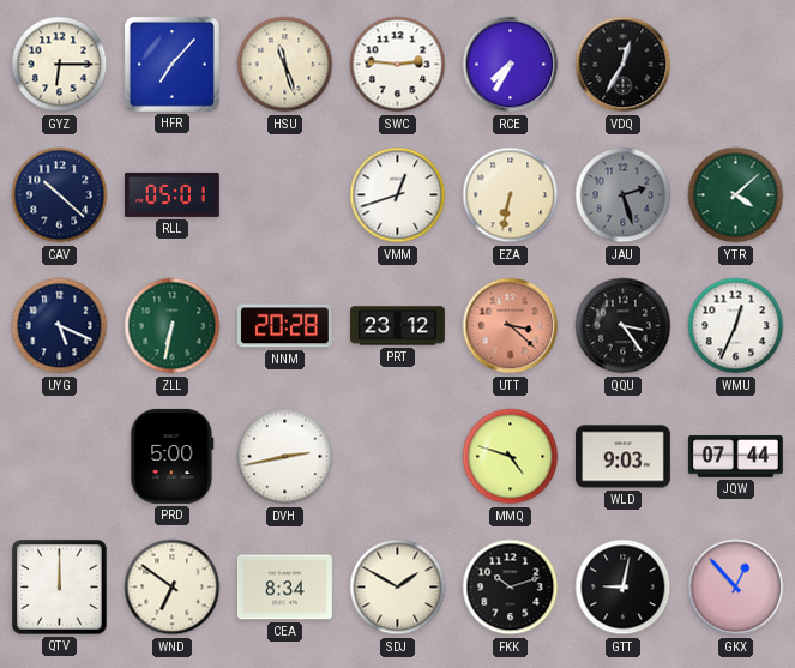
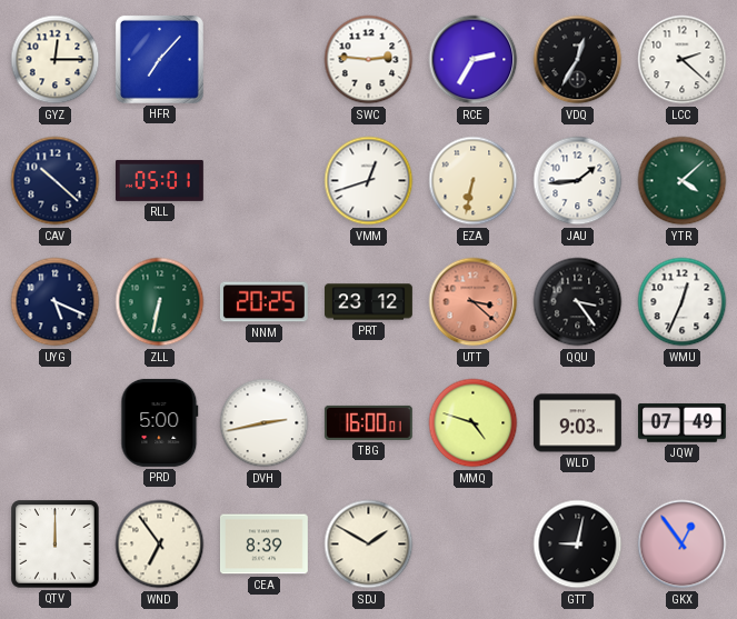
GYZ: 6:15 -> 12:15
HSU: 11:27 -> none
RCE: 7:35 -> 2:35
LCC: none -> 2:22
JAU: 2:27 -> 1:44
JAU dial: grey -> white
NNM: 20:28 -> 20:25
TBG: none -> 16:00
JQW: 07:44 -> 07:49
WND: 6:51 -> 6:54
CEA: 8:34 -> 8:39
FKK: 10:12 -> none
GKX: 12:53 -> 12:54
